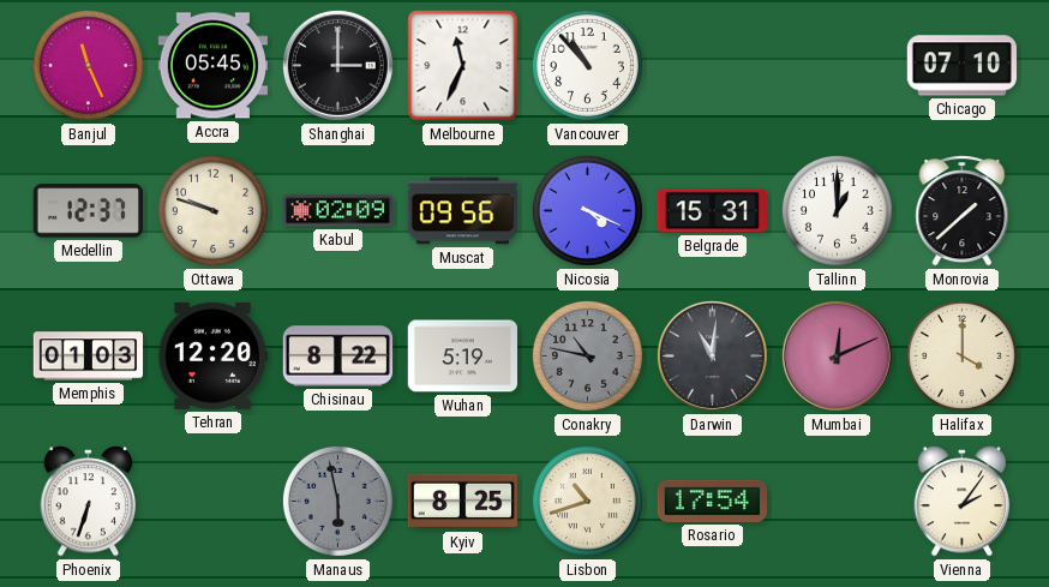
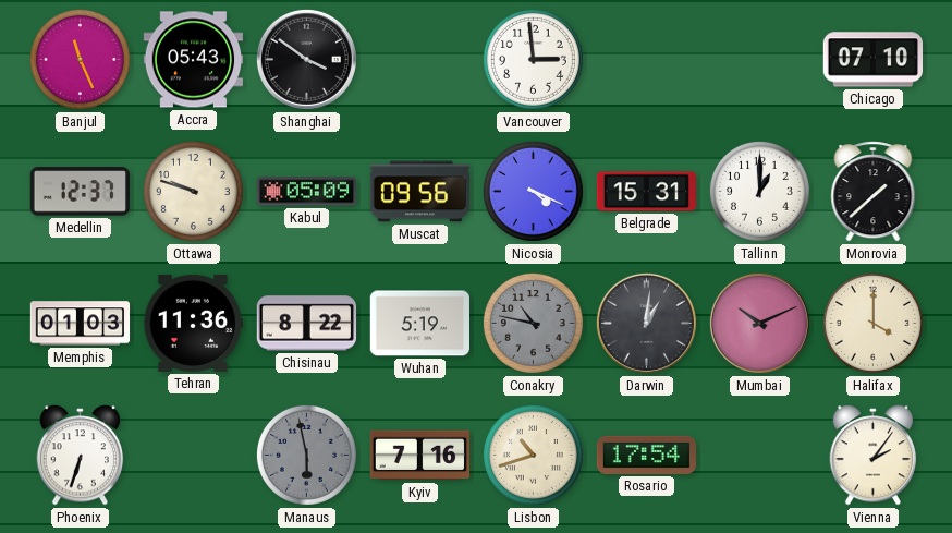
Accra: 05:45 -> 05:43
Shanghai: 3:00 -> 3:51
Melbourne: 11:34 -> none
Vancouver: 10:53 -> 2:59
Kabul: 02:09 -> 05:09
Tehran: 12:20 -> 11:36
Darwin: 11:01 -> 1:01
Mumbai: 12:11 -> 10:11
Kyiv: 8:25 -> 7:16
